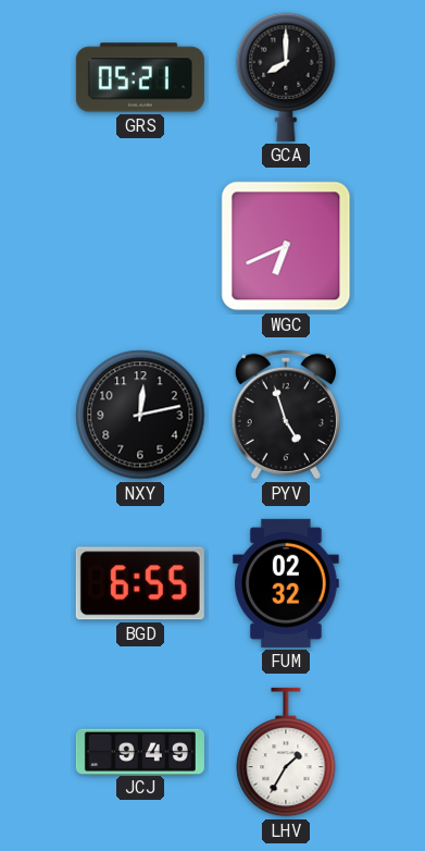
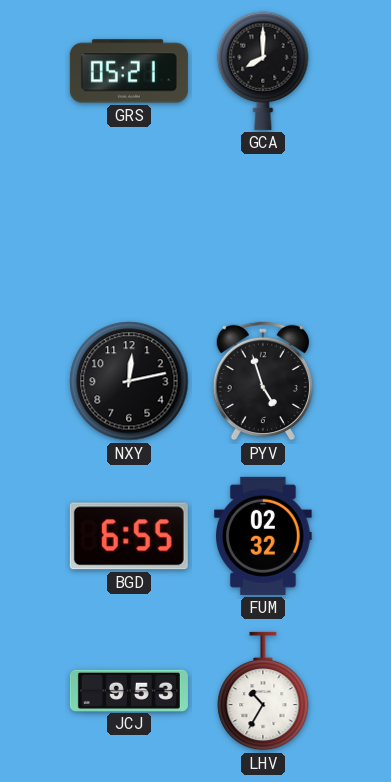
WGC: 6:41 -> none
JCJ: 9:49 -> 9:53
LHV: 1:35 -> 10:35
